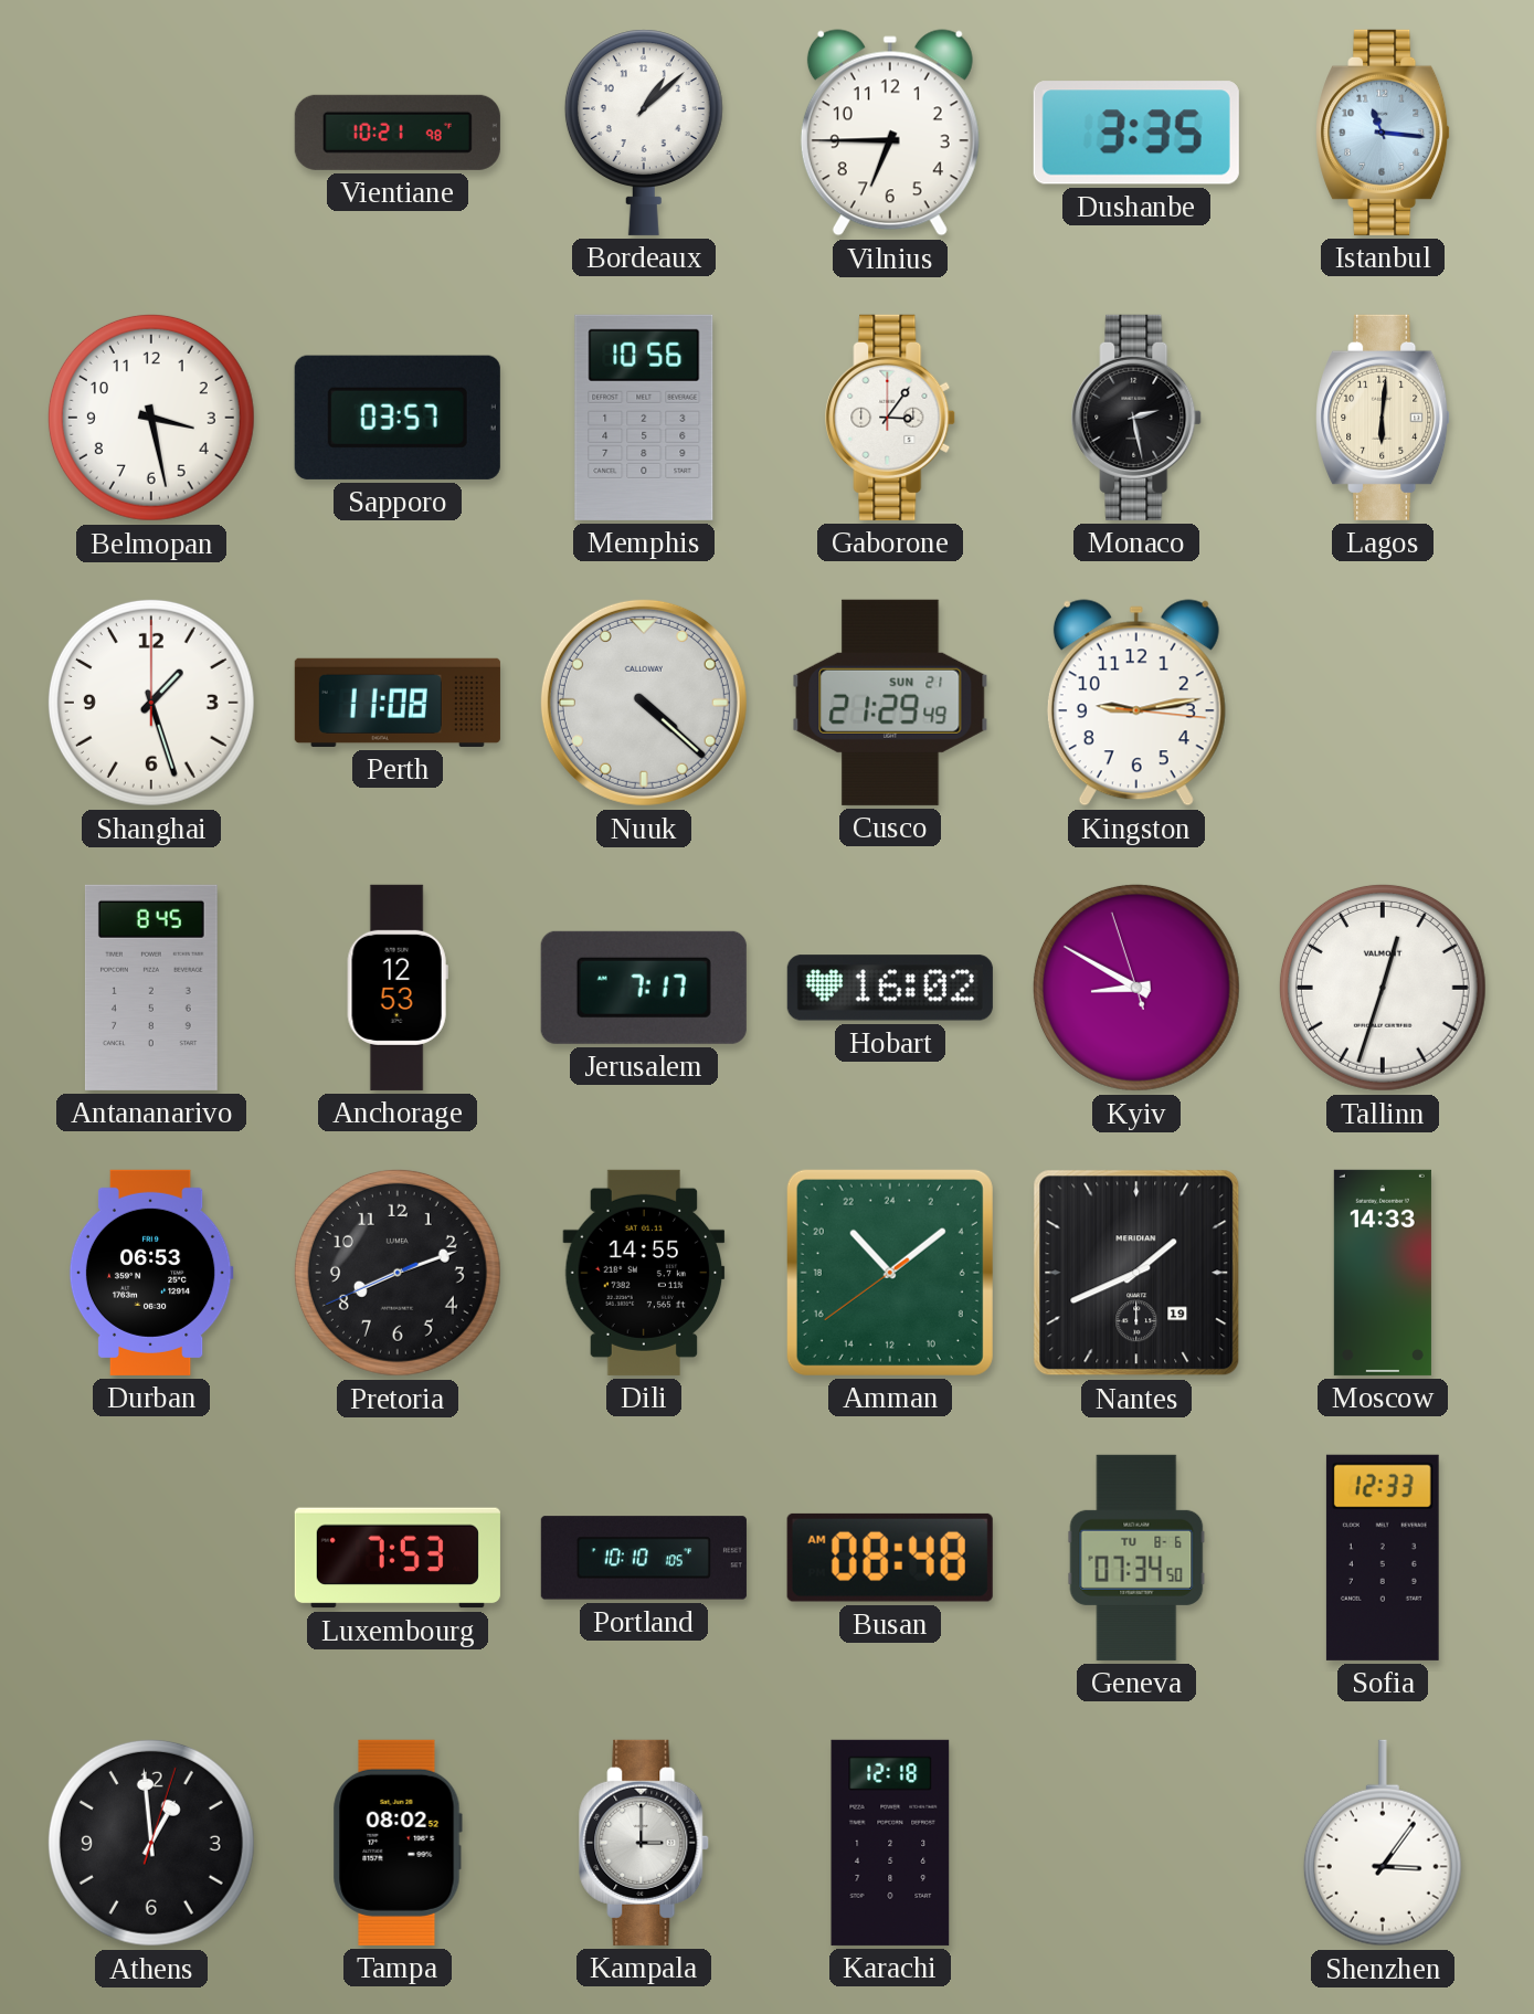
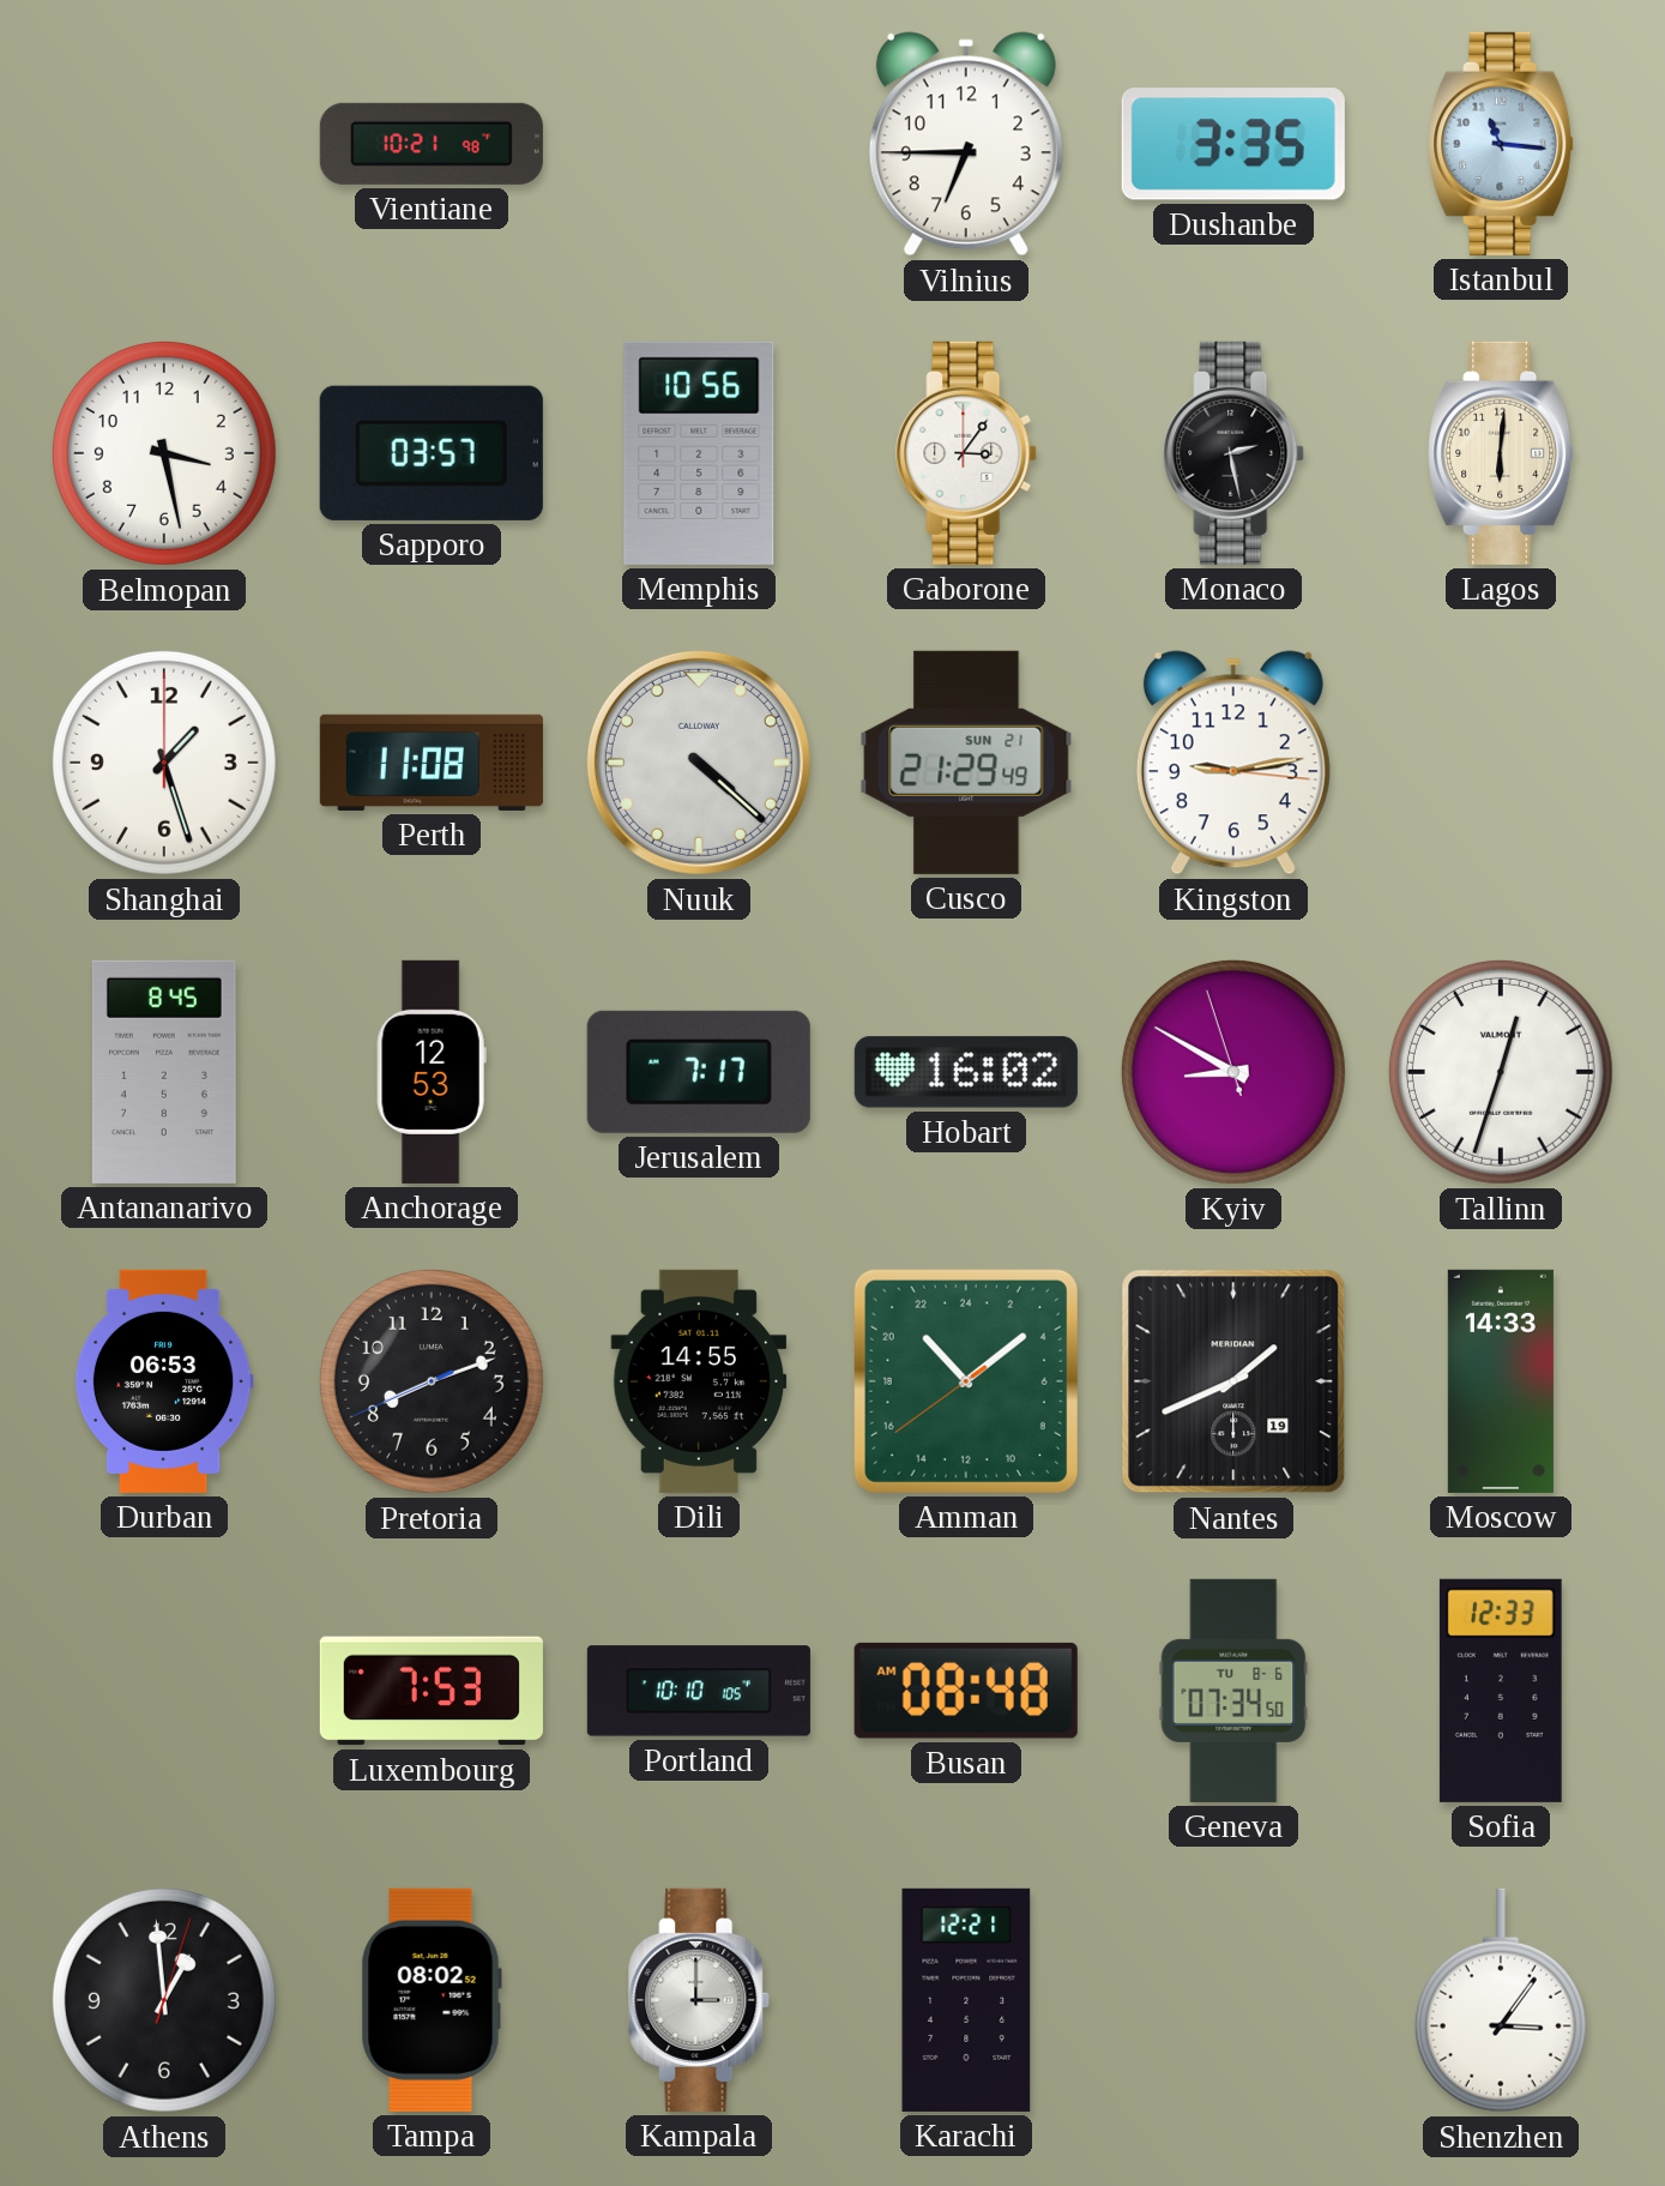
Bordeaux: 1:08 -> none
Karachi: 12:18 -> 12:21
